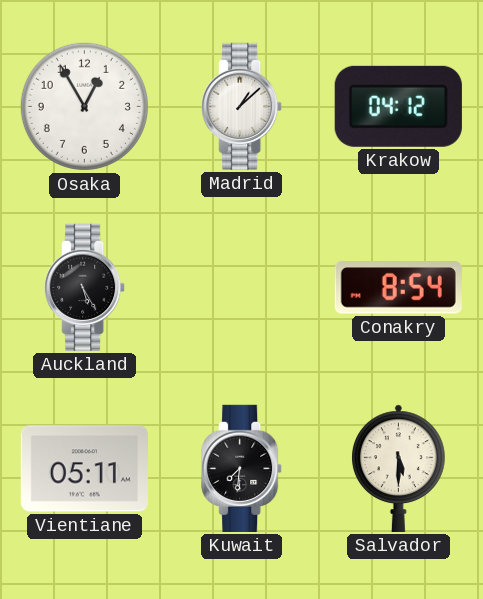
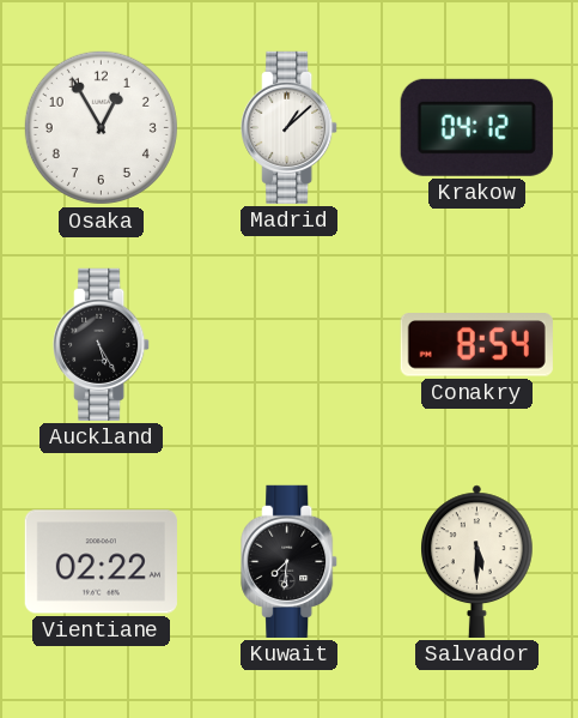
Vientiane: 05:11 -> 02:22
